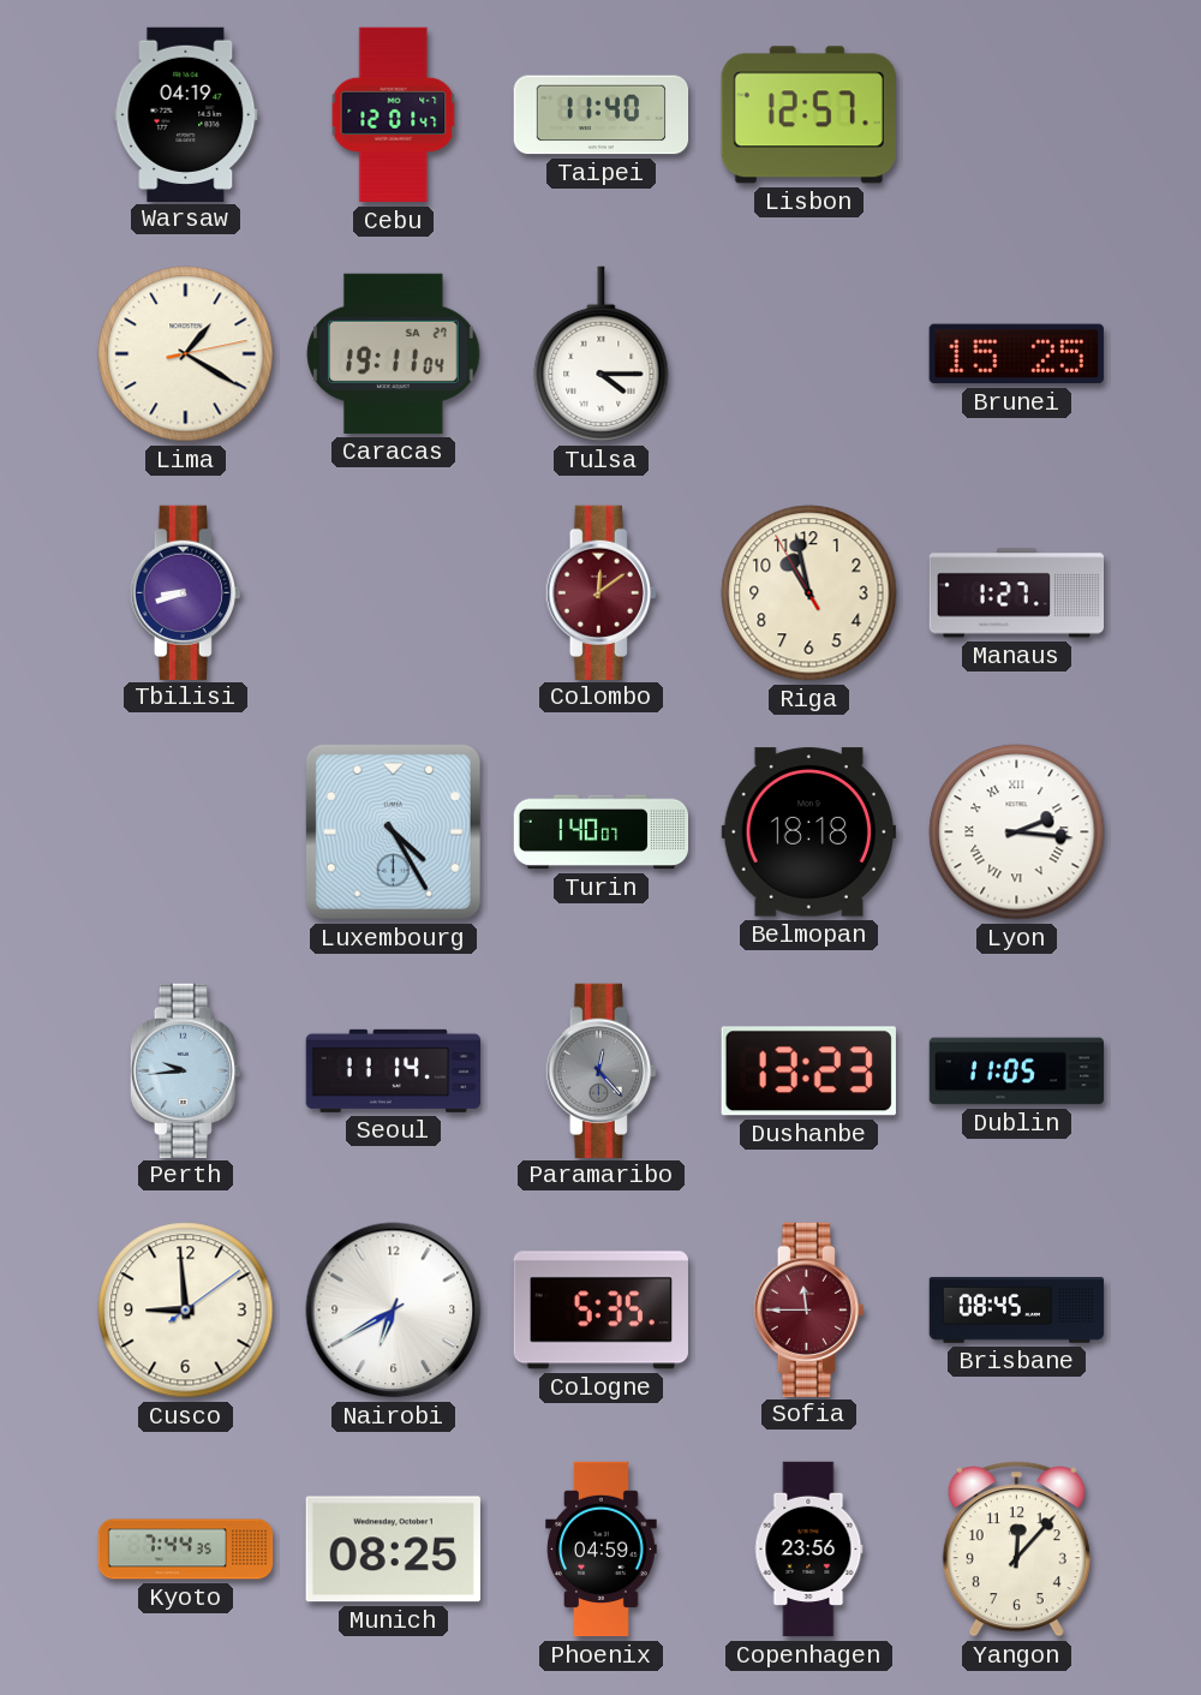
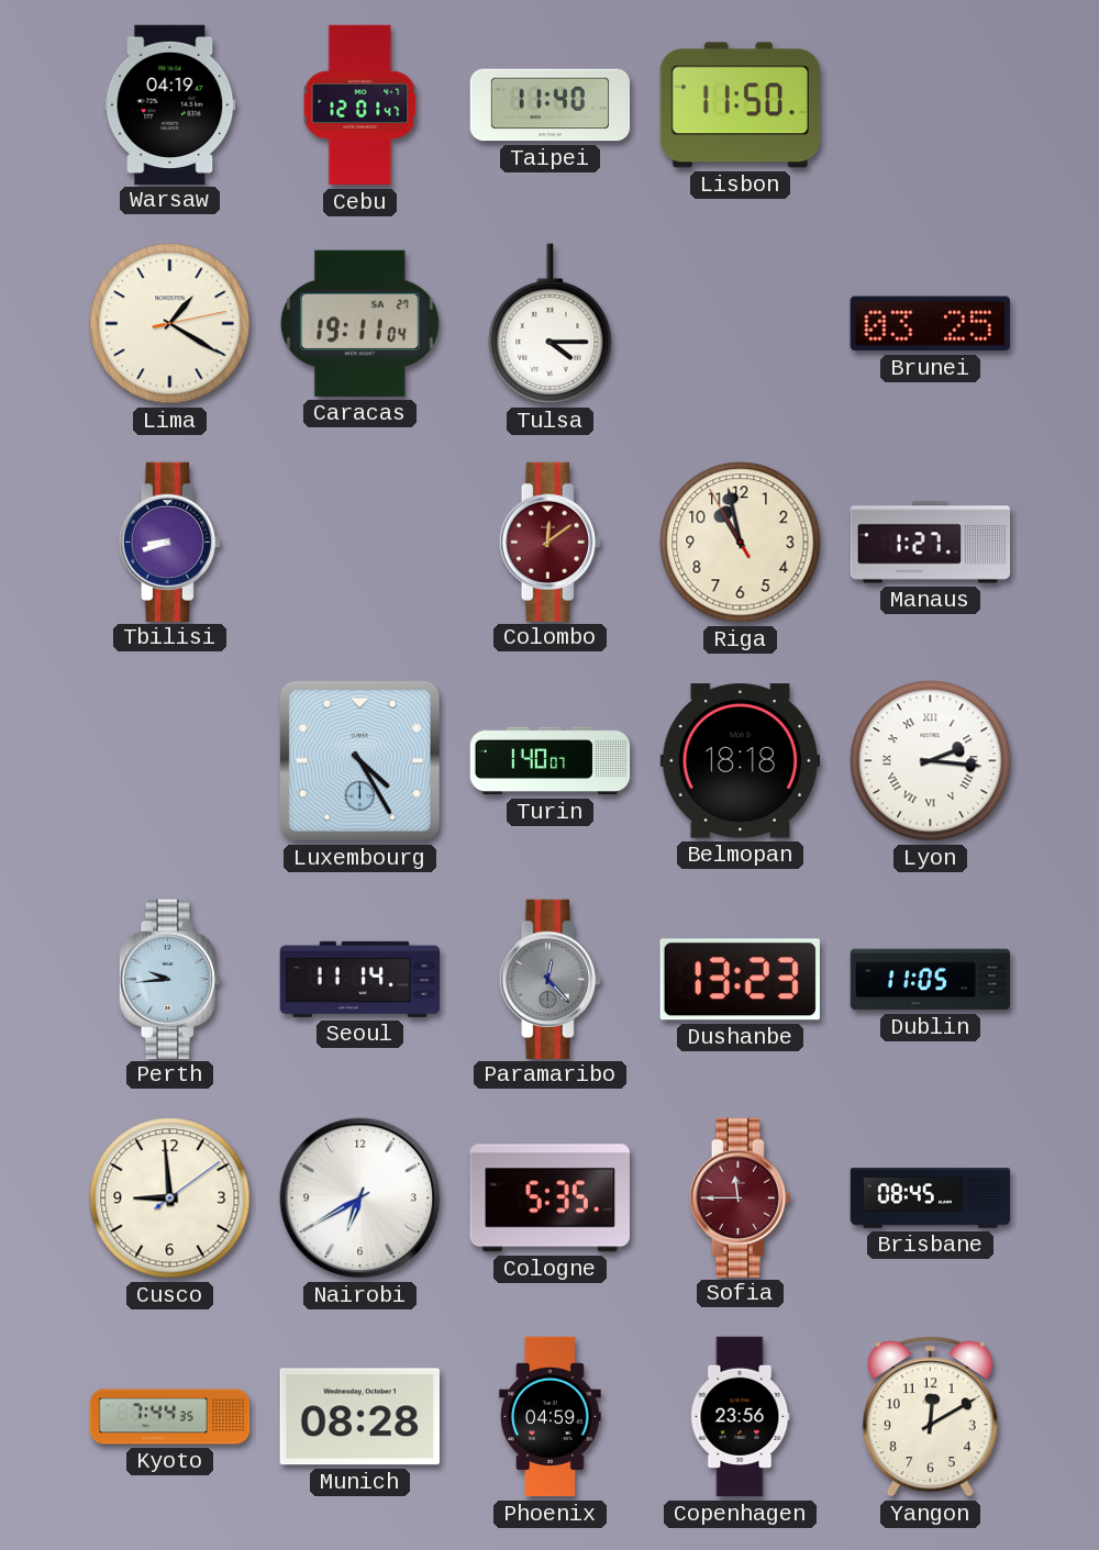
Lisbon: 12:57 -> 11:50
Brunei: 15:25 -> 03:25
Munich: 08:25 -> 08:28
Yangon: 12:07 -> 12:10
